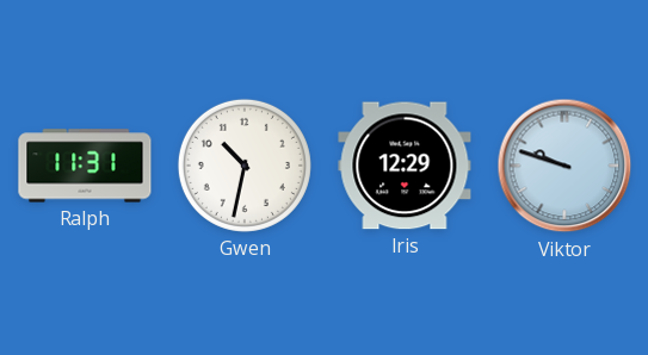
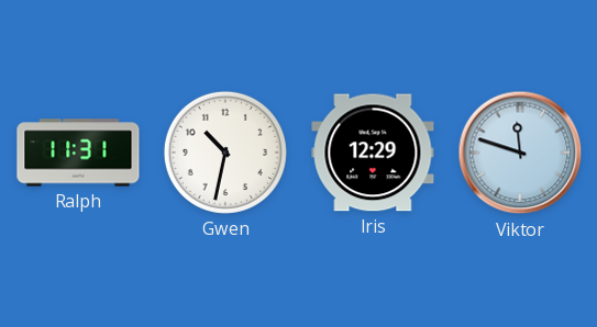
Viktor: 9:48 -> 11:48
